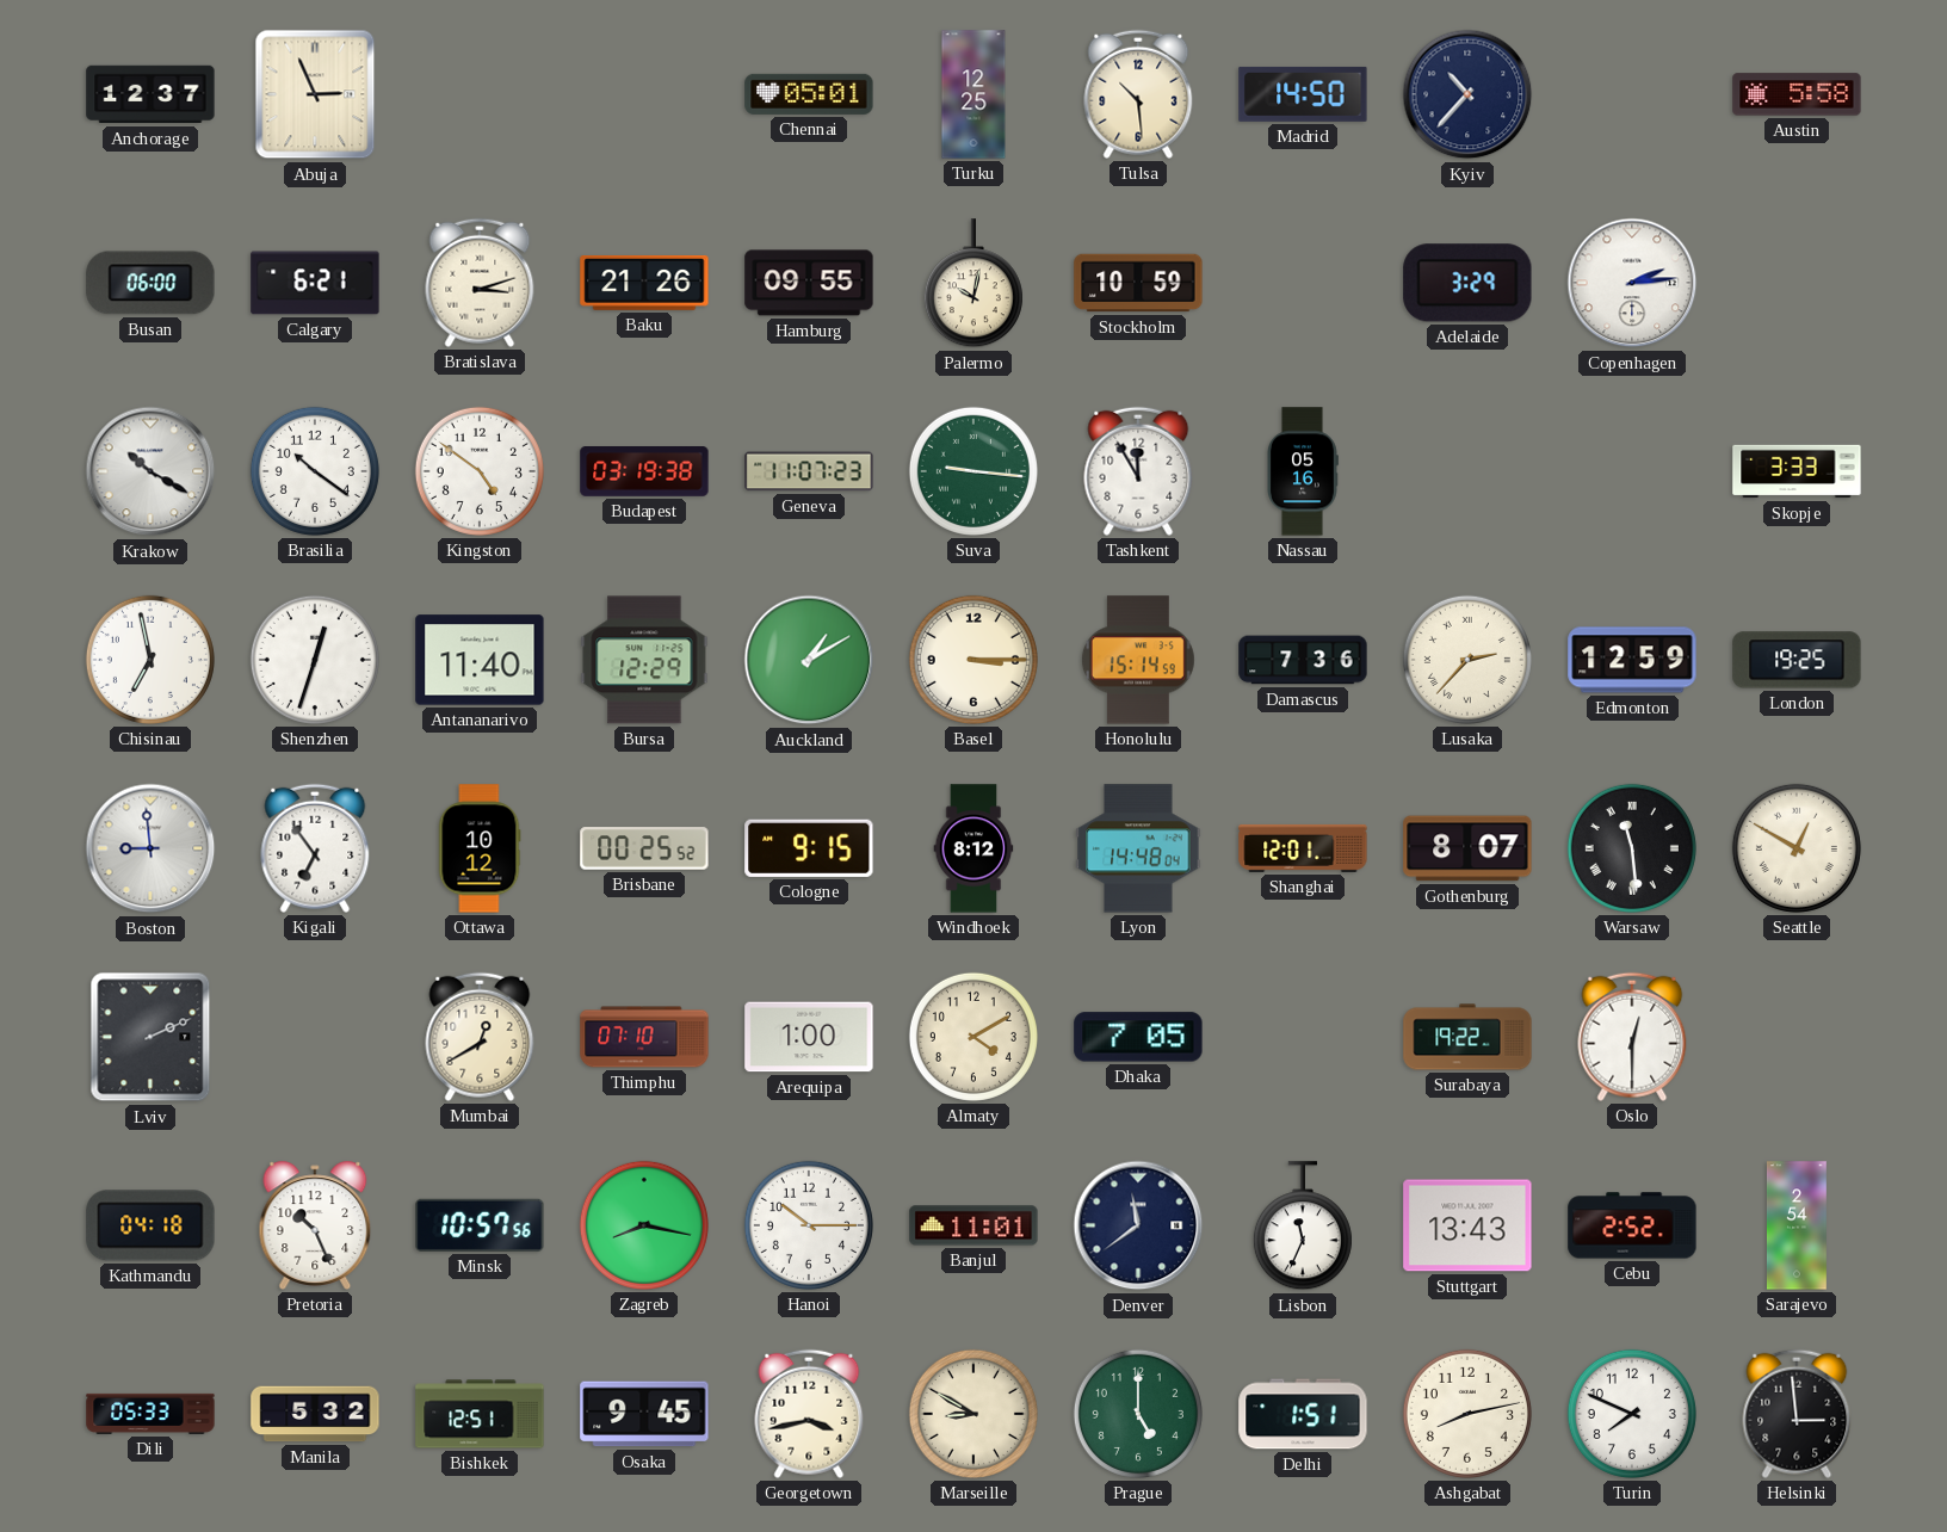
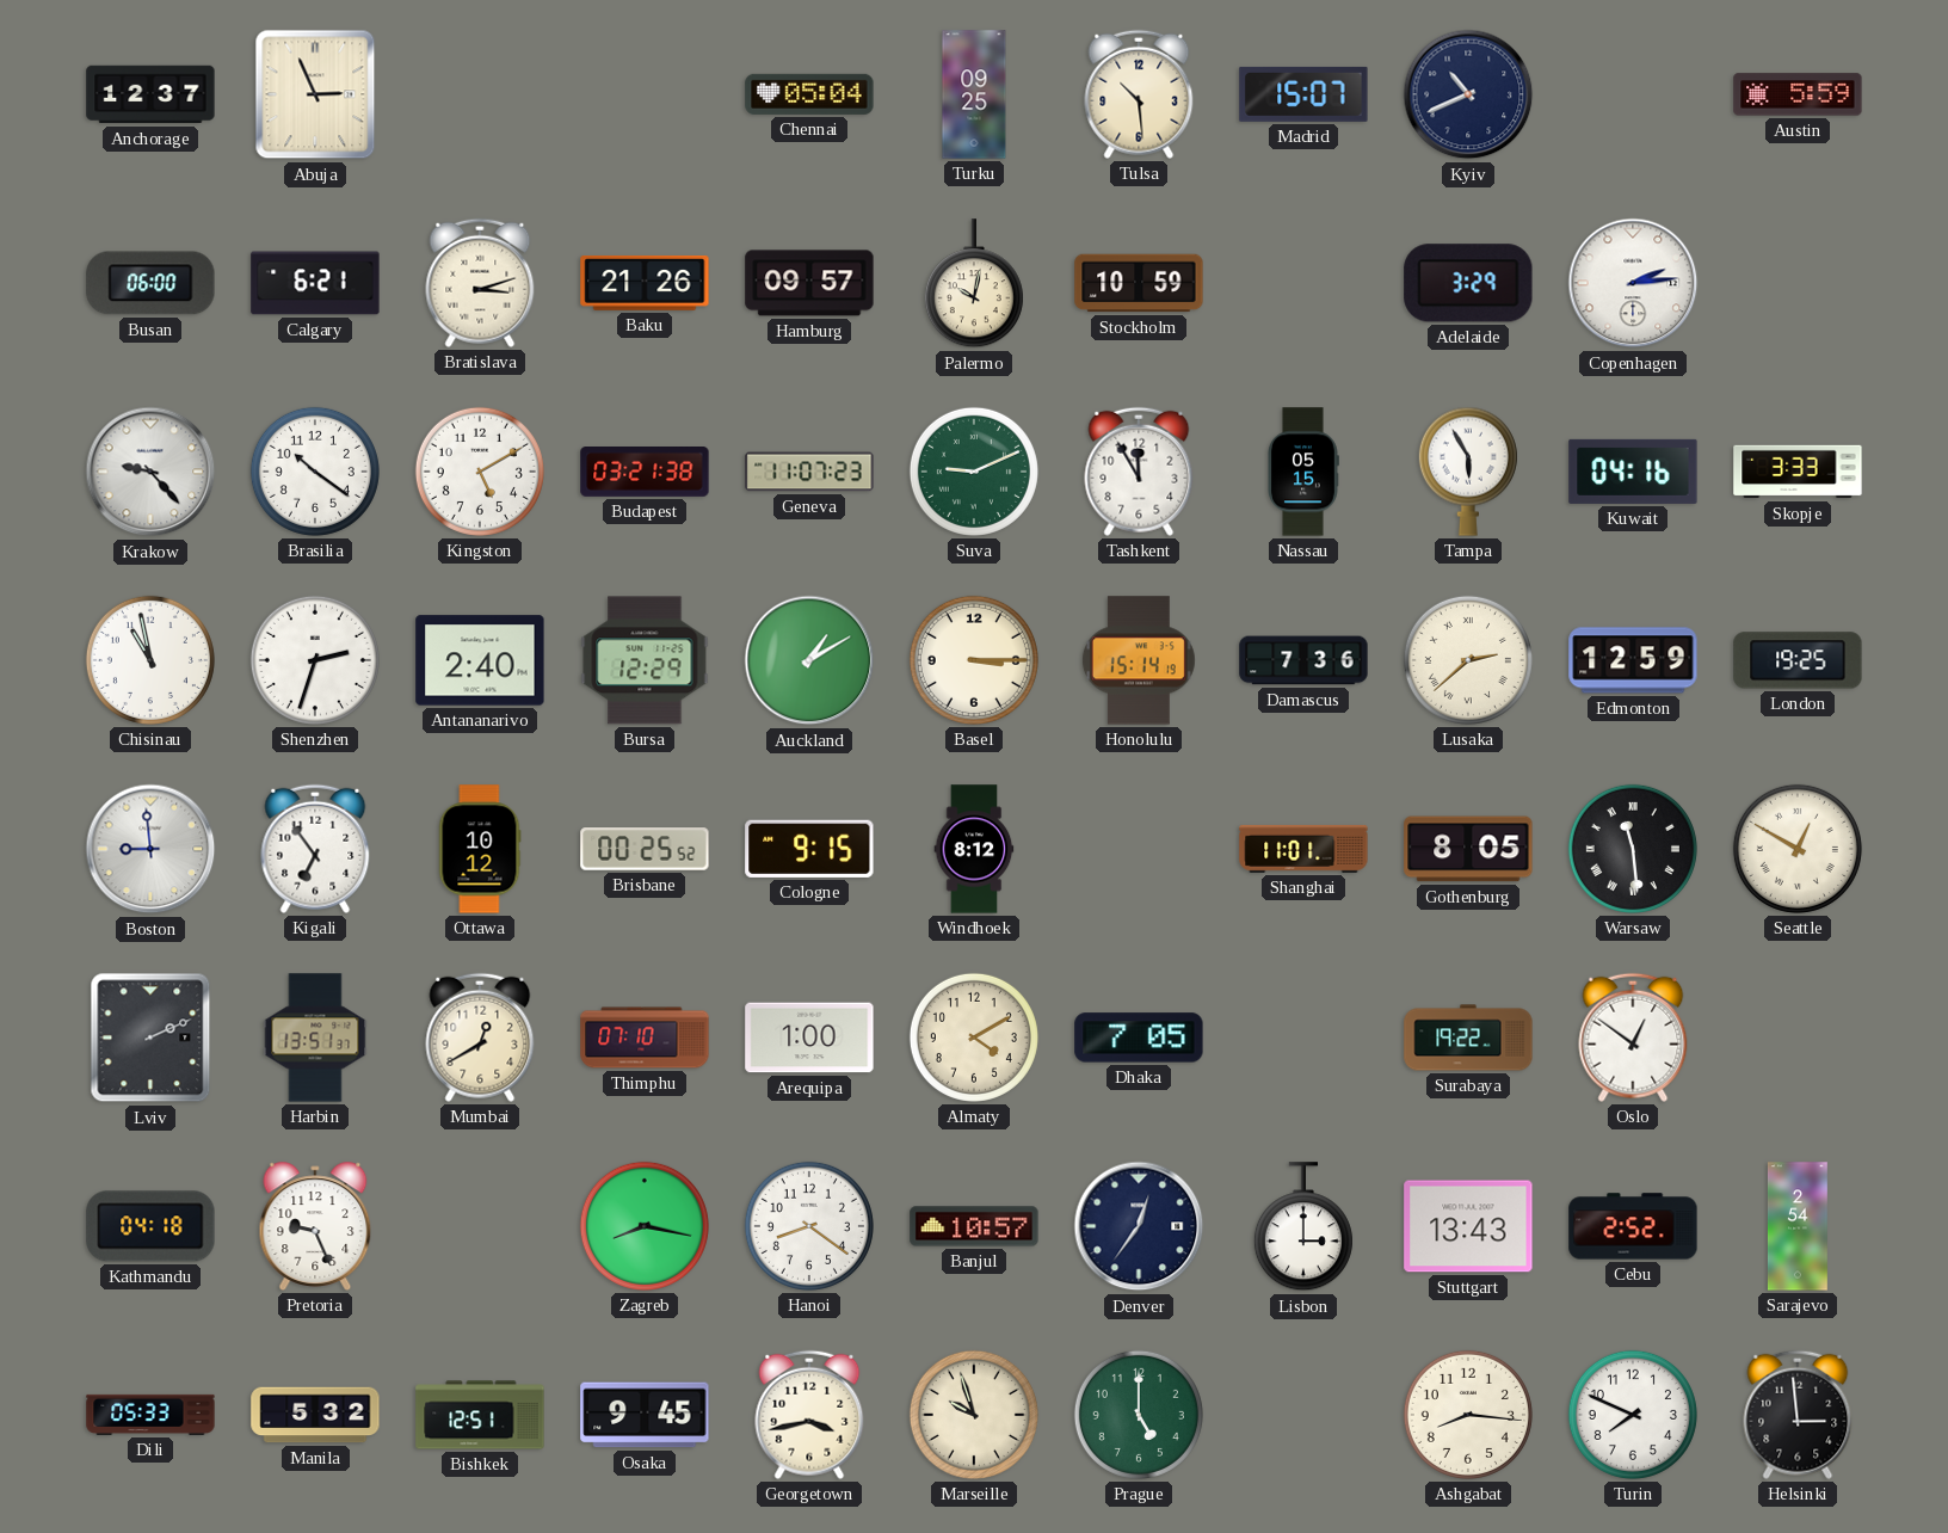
Chennai: 05:01 -> 05:04
Turku: 12:25 -> 09:25
Madrid: 14:50 -> 15:07
Kyiv: 10:37 -> 10:41
Austin: 5:58 -> 5:59
Hamburg: 09:55 -> 09:57
Krakow: 10:20 -> 9:23
Kingston: 4:51 -> 5:10
Budapest: 03:19 -> 03:21
Suva: 9:16 -> 9:11
Nassau: 05:16 -> 05:15
Tampa: none -> 5:55
Kuwait: none -> 04:16
Chisinau: 6:58 -> 10:58
Shenzhen: 12:33 -> 2:33
Antananarivo: 11:40 -> 2:40
Honolulu: 15:14:59 -> 15:14:19
Lusaka: 2:37 -> 2:38
Lyon: 14:48 -> none
Shanghai: 12:01 -> 11:01
Gothenburg: 8:07 -> 8:05
Harbin: none -> 13:51
Oslo: 12:30 -> 12:51
Pretoria: 10:26 -> 9:26
Minsk: 10:57 -> none
Hanoi: 10:15 -> 8:21
Banjul: 11:01 -> 10:57
Denver: 11:39 -> 12:36
Lisbon: 11:34 -> 3:00
Marseille: 8:50 -> 9:57
Delhi: 1:51 -> none
Ashgabat: 8:13 -> 8:16
